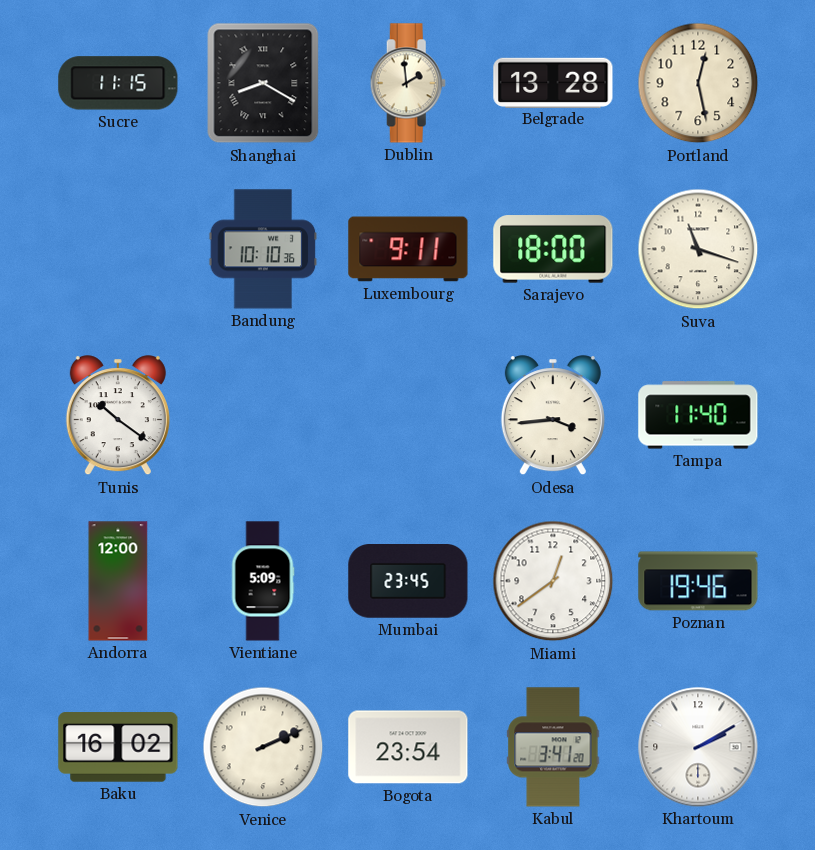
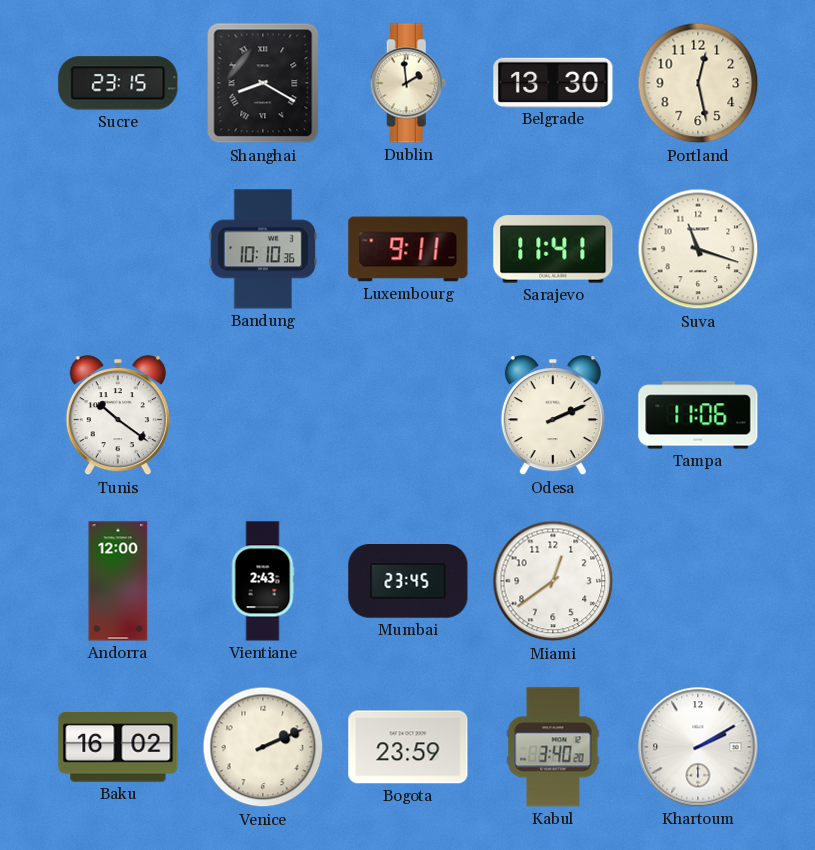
Sucre: 11:15 -> 23:15
Belgrade: 13:28 -> 13:30
Sarajevo: 18:00 -> 11:41
Odesa: 3:44 -> 2:11
Tampa: 11:40 -> 11:06
Vientiane: 5:09 -> 2:43
Poznan: 19:46 -> none
Bogota: 23:54 -> 23:59
Kabul: 3:41 -> 3:40
